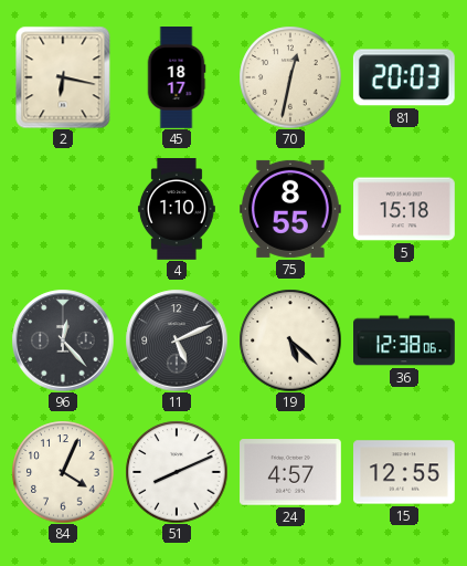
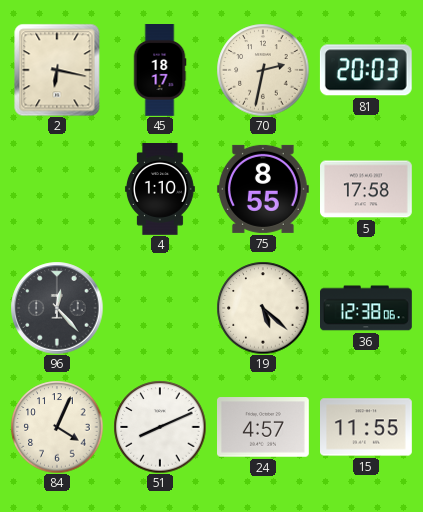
70: 12:32 -> 2:32
5: 15:18 -> 17:58
11: 5:11 -> none
15: 12:55 -> 11:55
